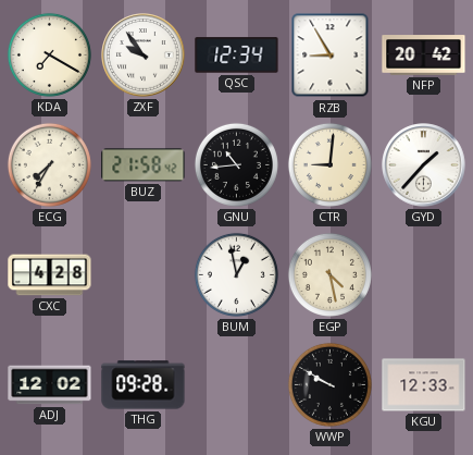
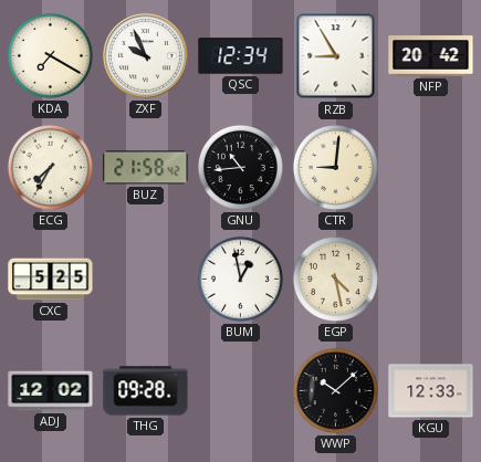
ZXF: 9:54 -> 9:56
GYD: 1:37 -> none
CXC: 4:28 -> 5:25
WWP: 9:50 -> 10:08
